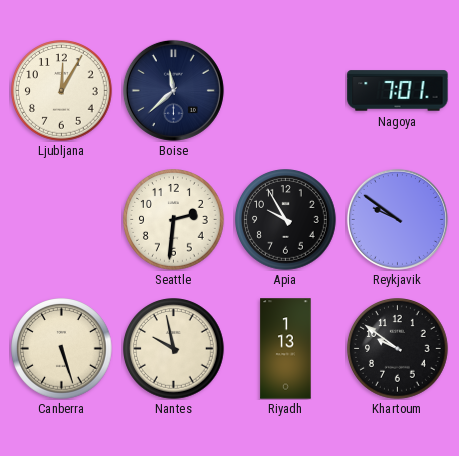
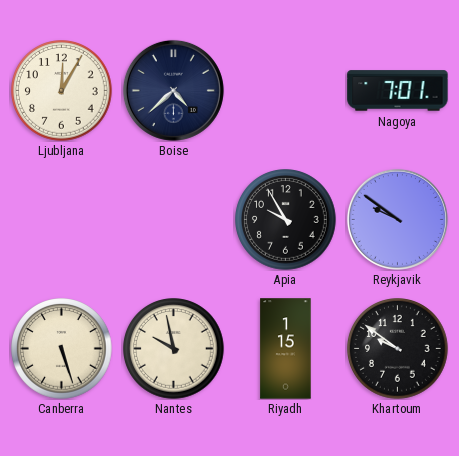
Boise: 11:38 -> 4:38
Seattle: 2:31 -> none
Riyadh: 1:13 -> 1:15
